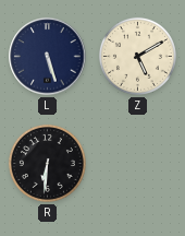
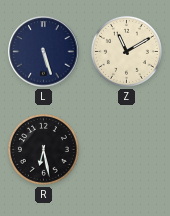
Z: 5:10 -> 11:10
R: 6:31 -> 6:28
